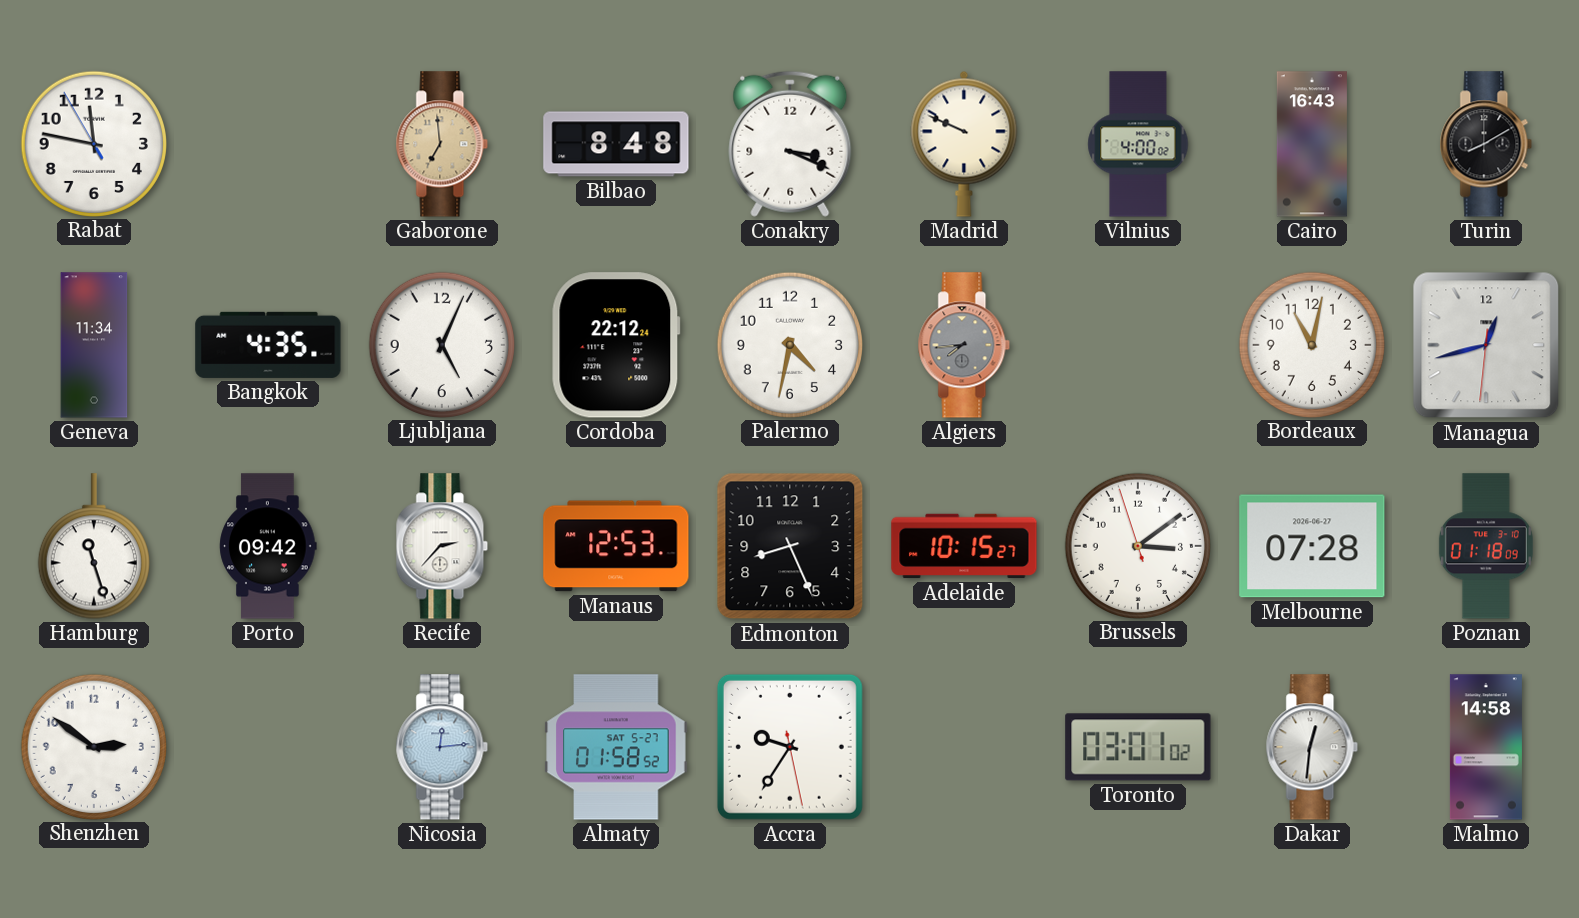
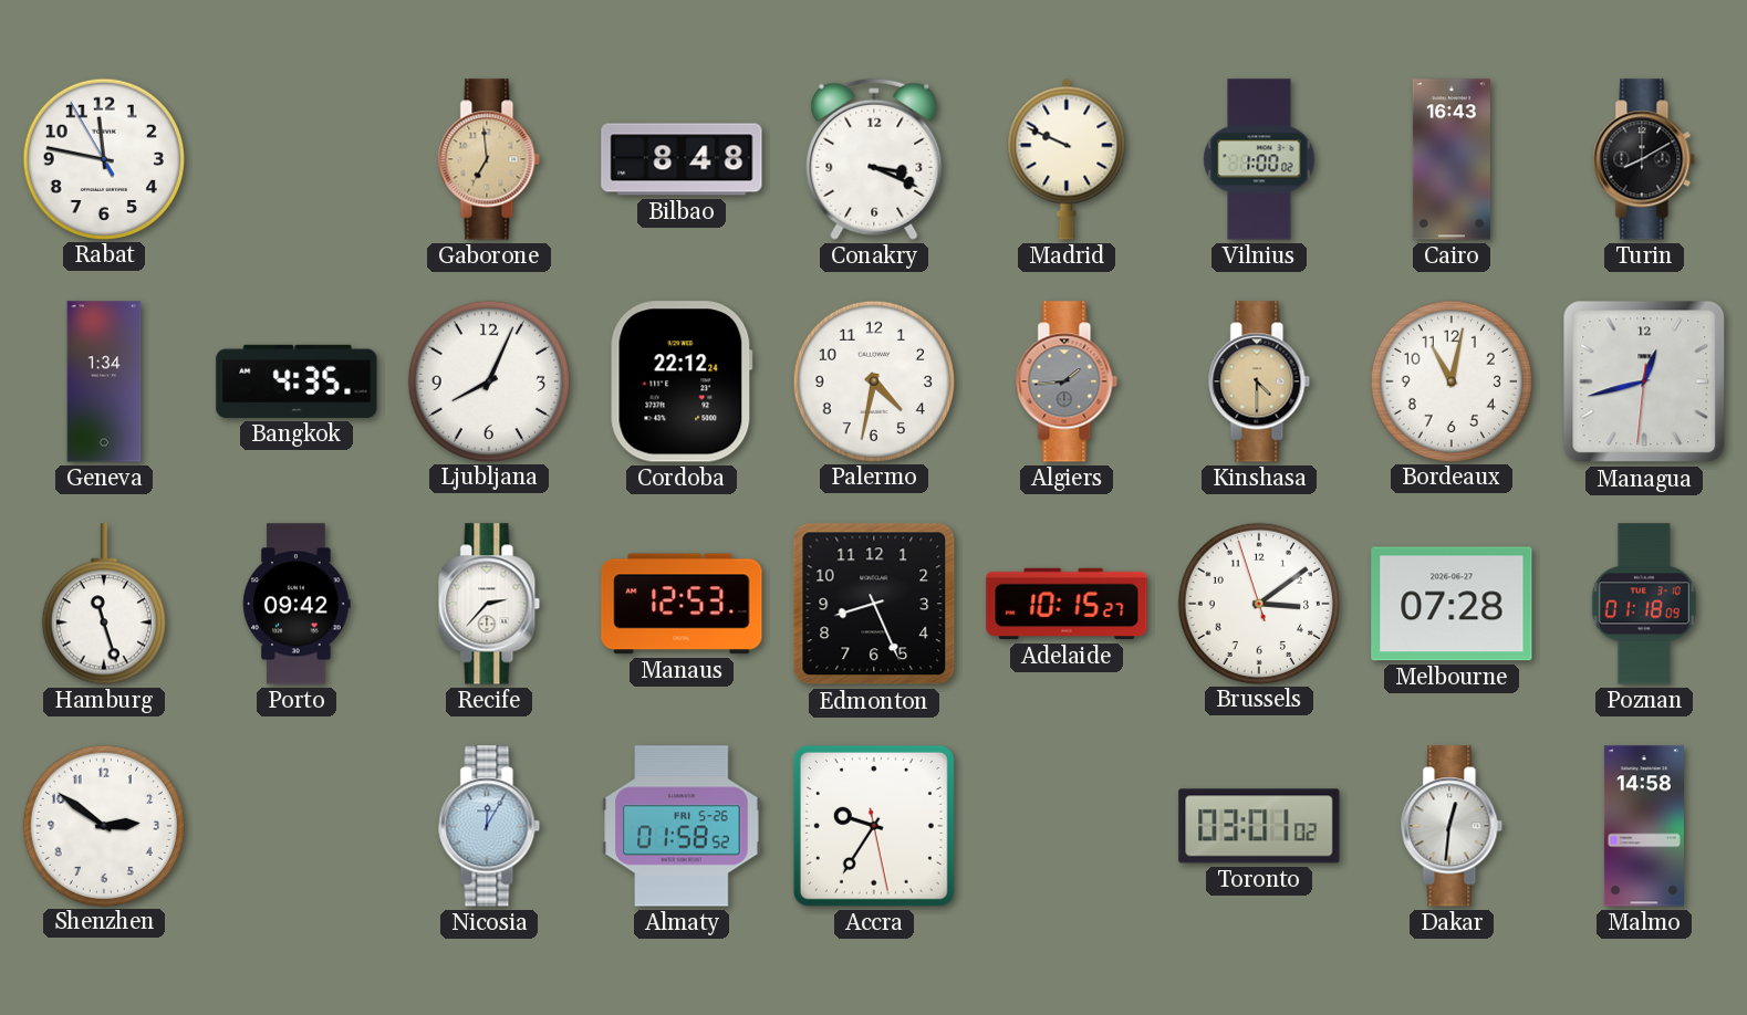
Vilnius: 4:00 -> 1:00
Geneva: 11:34 -> 1:34
Ljubljana: 5:04 -> 8:04
Algiers: 7:44 -> 1:44
Kinshasa: none -> 4:30
Nicosia: 12:14 -> 12:05
Almaty date: SAT 5-27 -> FRI 5-26
